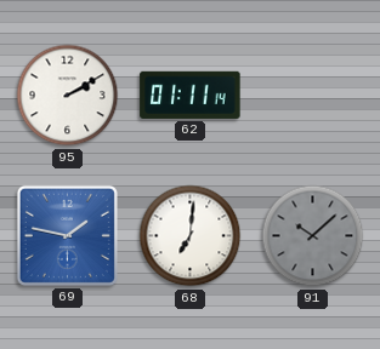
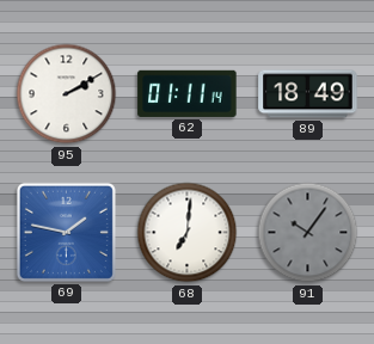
89: none -> 18:49
91: 10:08 -> 10:06
